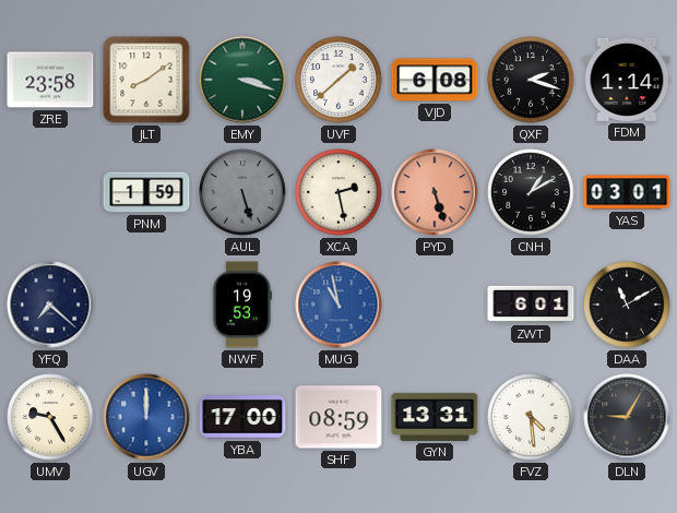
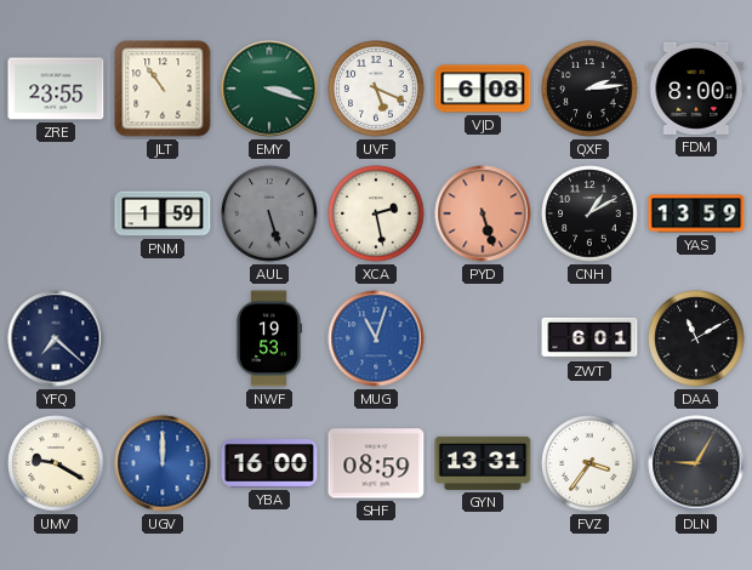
ZRE: 23:58 -> 23:55
JLT: 8:09 -> 10:54
UVF: 1:38 -> 5:19
QXF: 2:18 -> 2:14
FDM: 1:14 -> 8:00
YAS: 03:01 -> 13:59
MUG: 10:58 -> 11:03
UMV: 9:25 -> 9:20
YBA: 17:00 -> 16:00
FVZ: 4:29 -> 3:36
